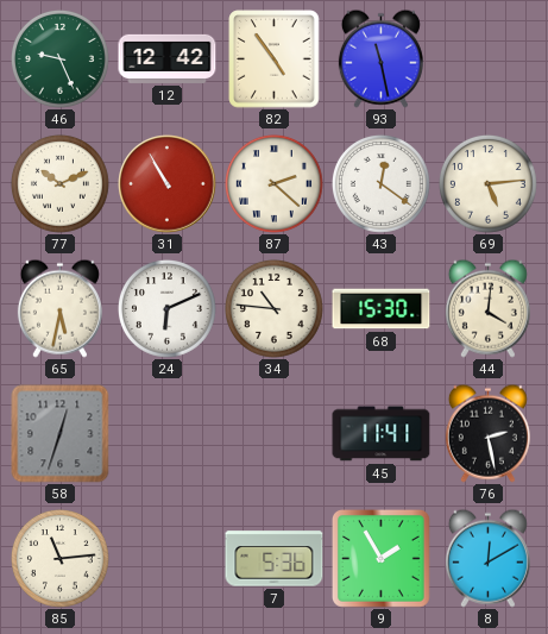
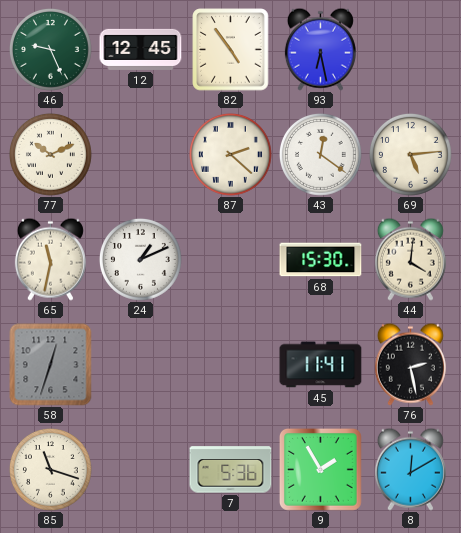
12: 12:42 -> 12:45
93: 11:28 -> 6:28
31: 10:55 -> none
65: 5:32 -> 11:32
24: 6:11 -> 1:11
34: 10:46 -> none
85: 11:14 -> 11:18
